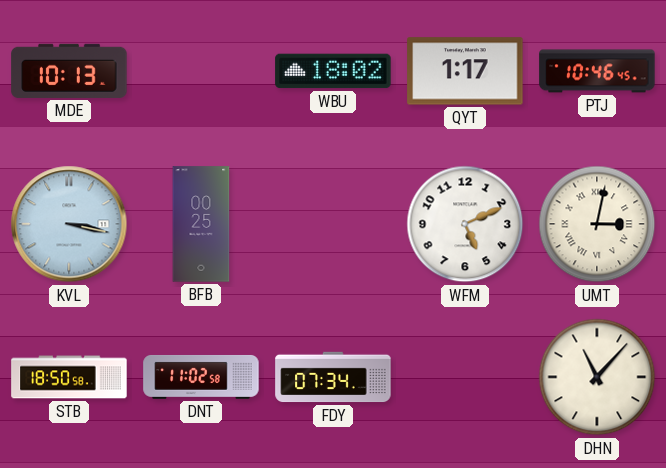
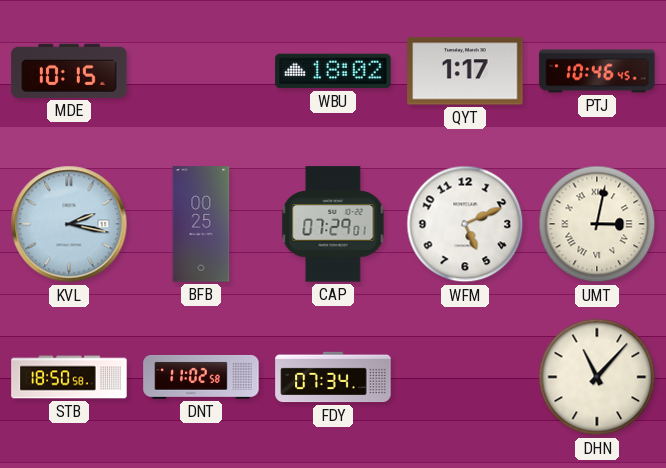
MDE: 10:13 -> 10:15
KVL: 3:17 -> 2:17
CAP: none -> 07:29
